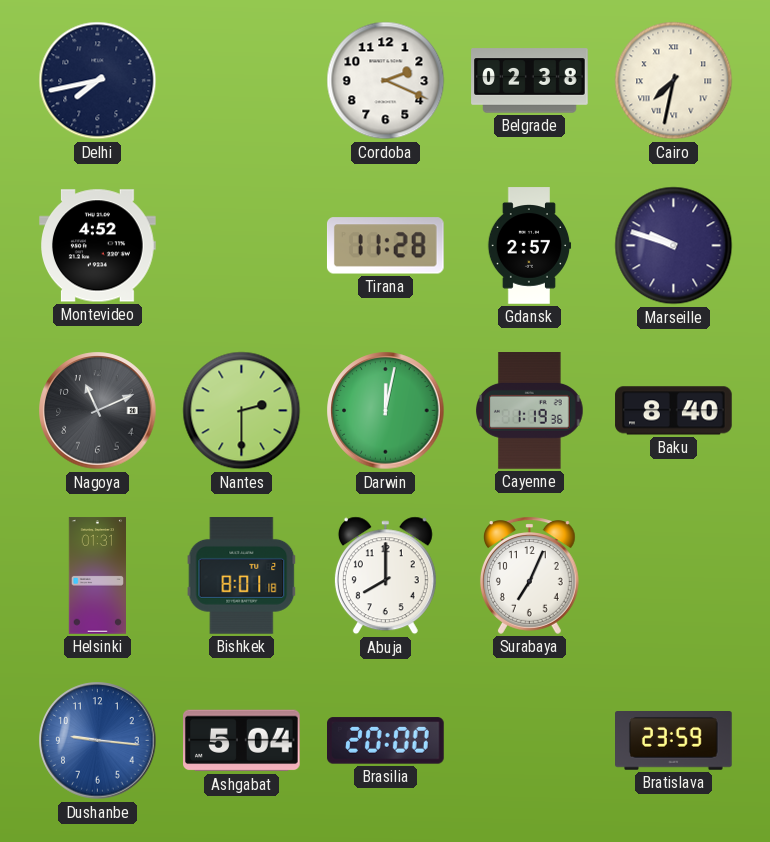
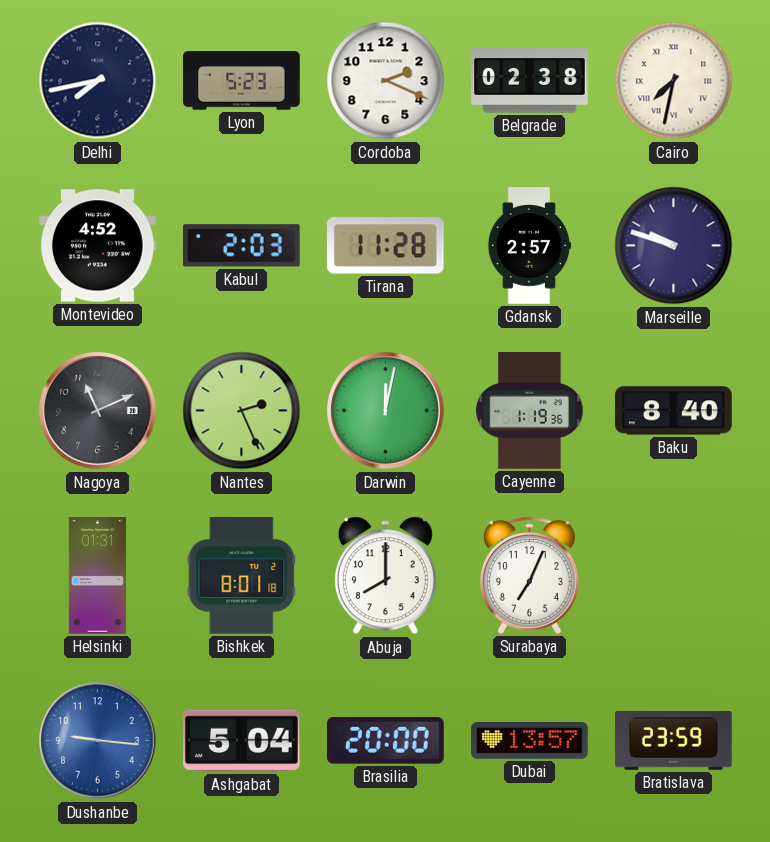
Lyon: none -> 5:23
Kabul: none -> 2:03
Nantes: 2:30 -> 2:26
Dubai: none -> 13:57
